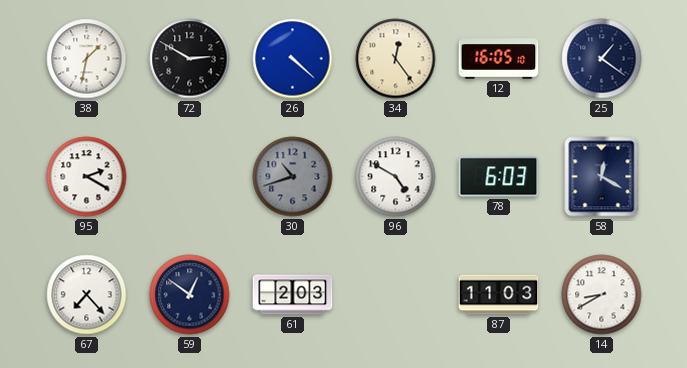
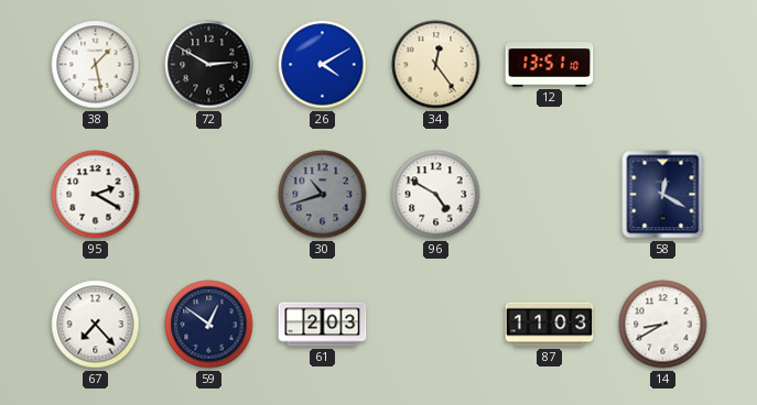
38: 1:32 -> 1:28
26: 4:22 -> 4:10
12: 16:05 -> 13:51
25: 1:21 -> none
78: 6:03 -> none
